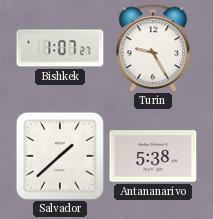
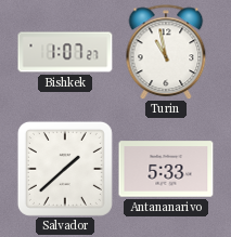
Turin: 9:25 -> 10:58
Antananarivo: 5:38 -> 5:33
